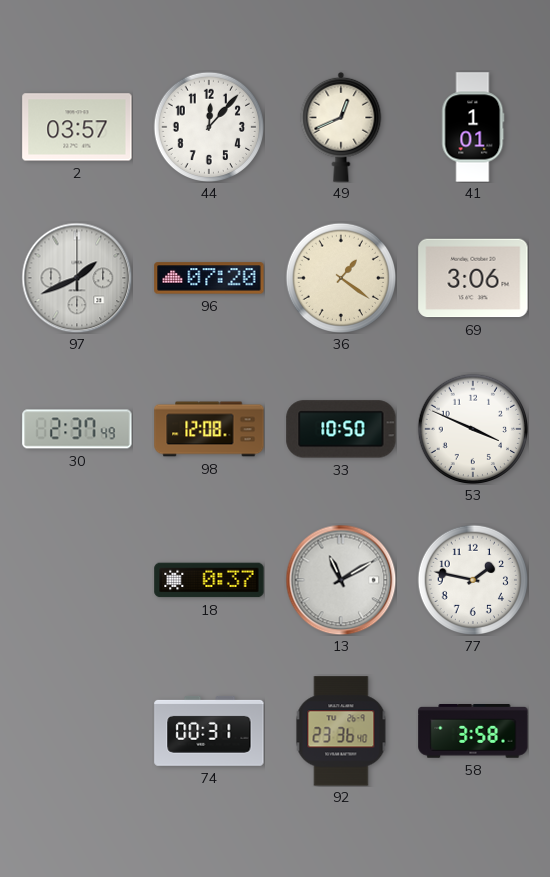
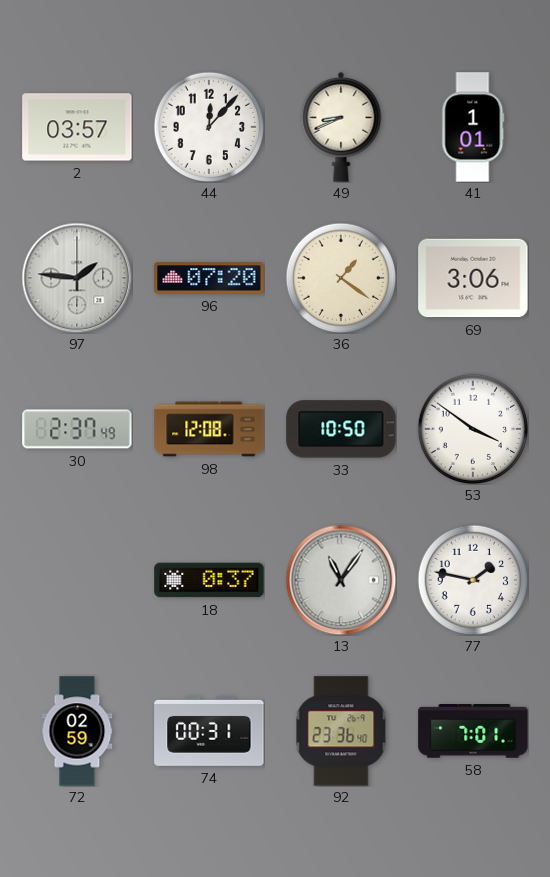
49: 12:41 -> 8:41
97: 1:41 -> 1:46
53: 3:49 -> 3:51
13: 11:10 -> 11:06
72: none -> 02:59
58: 3:58 -> 7:01
